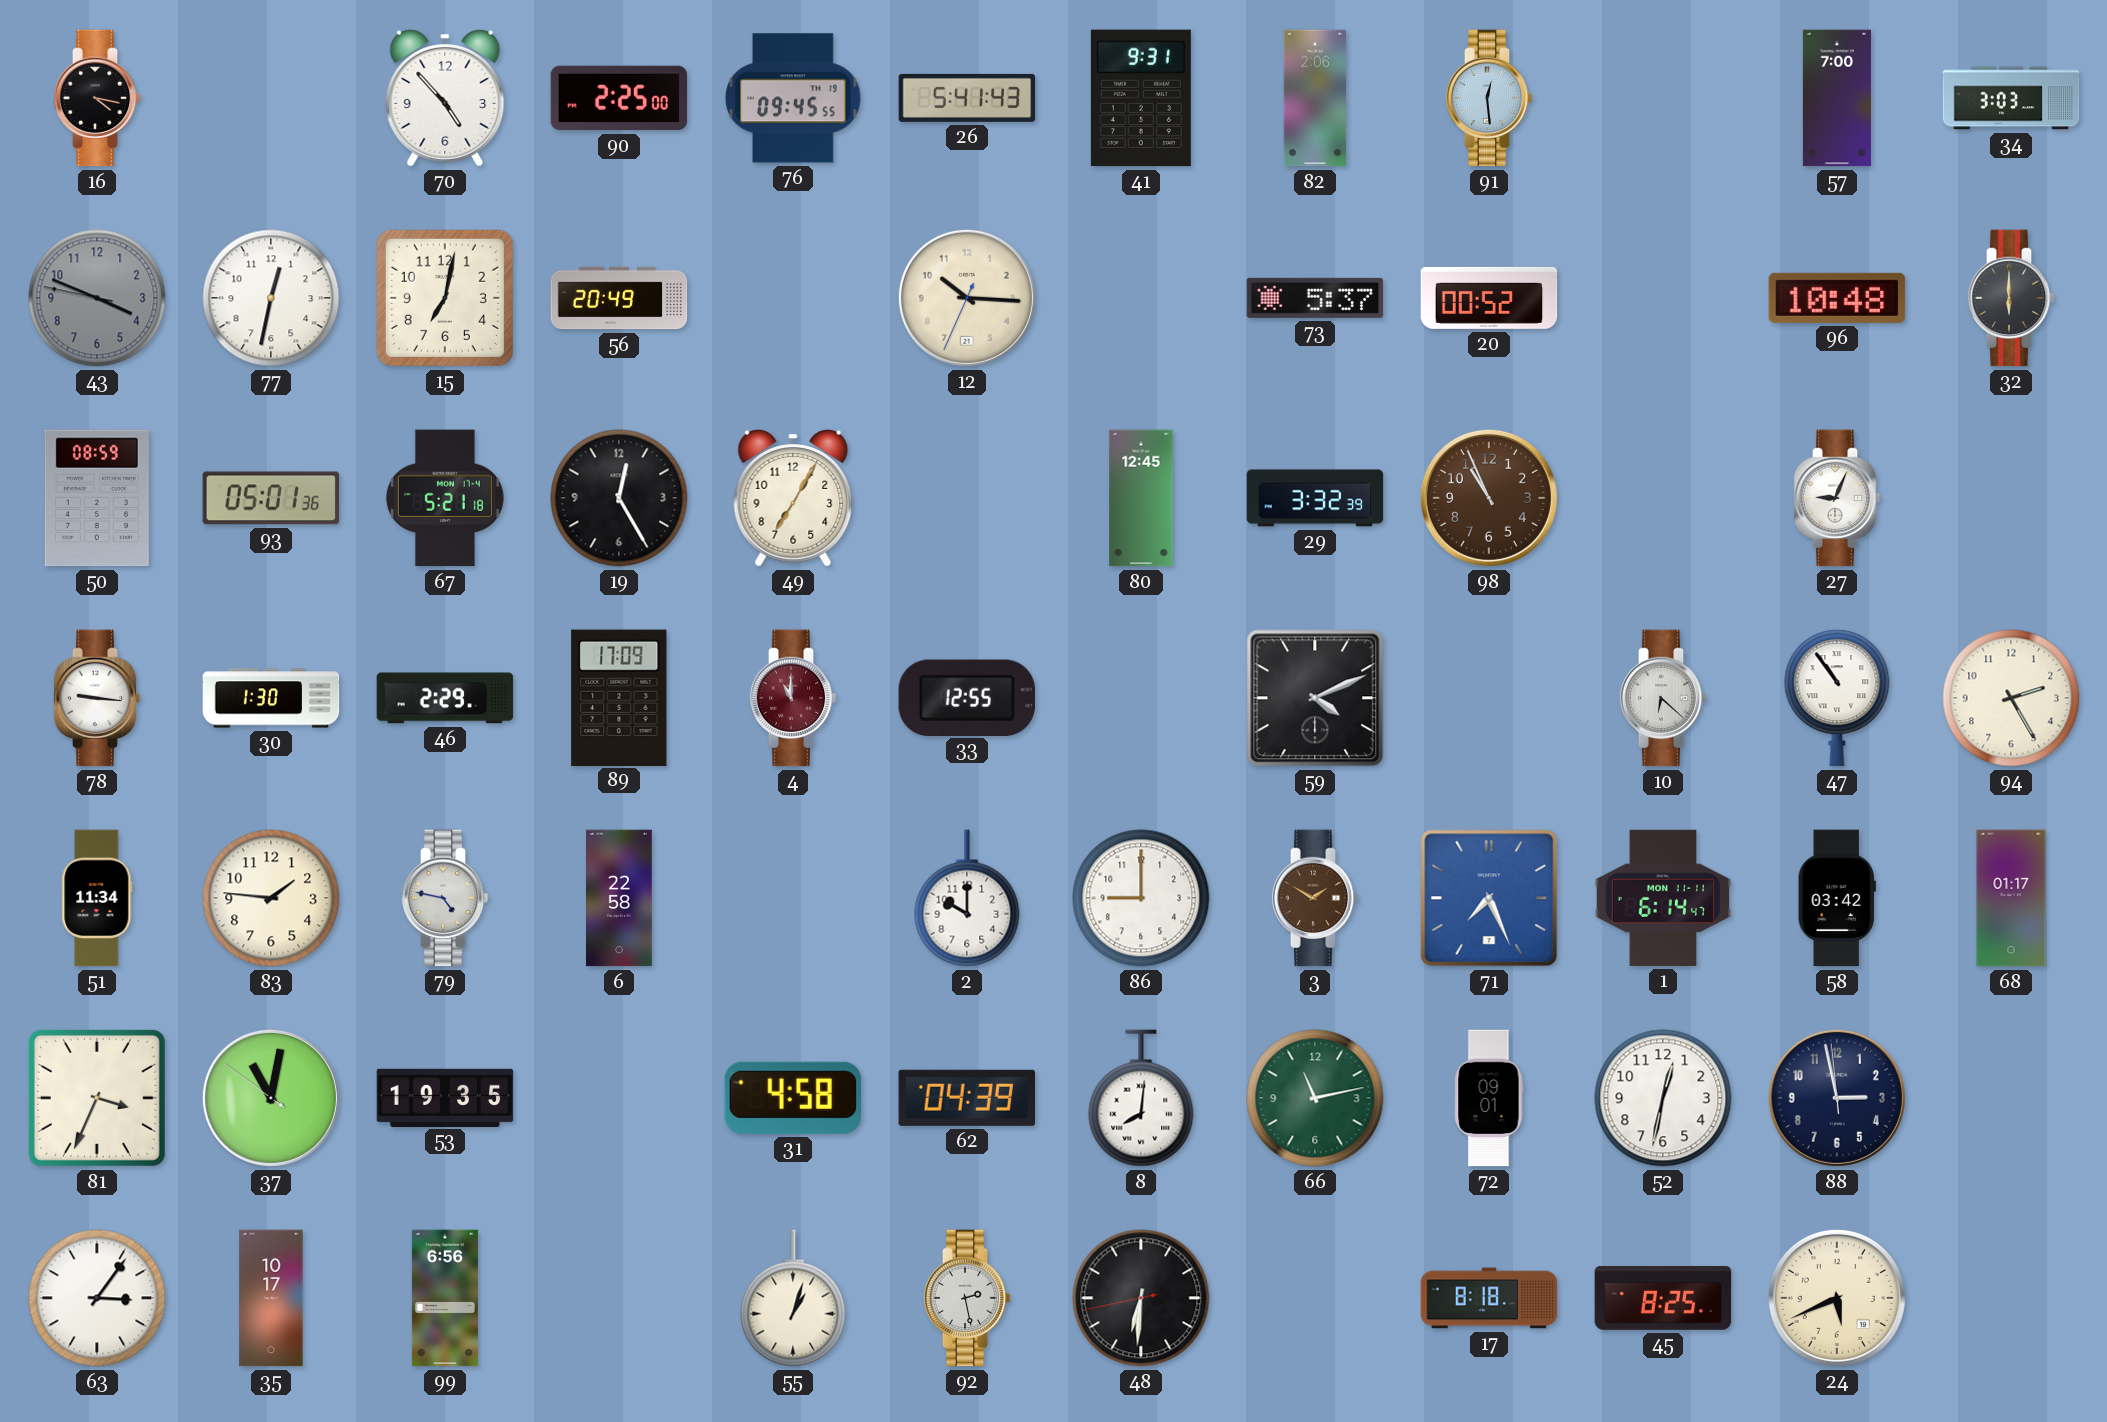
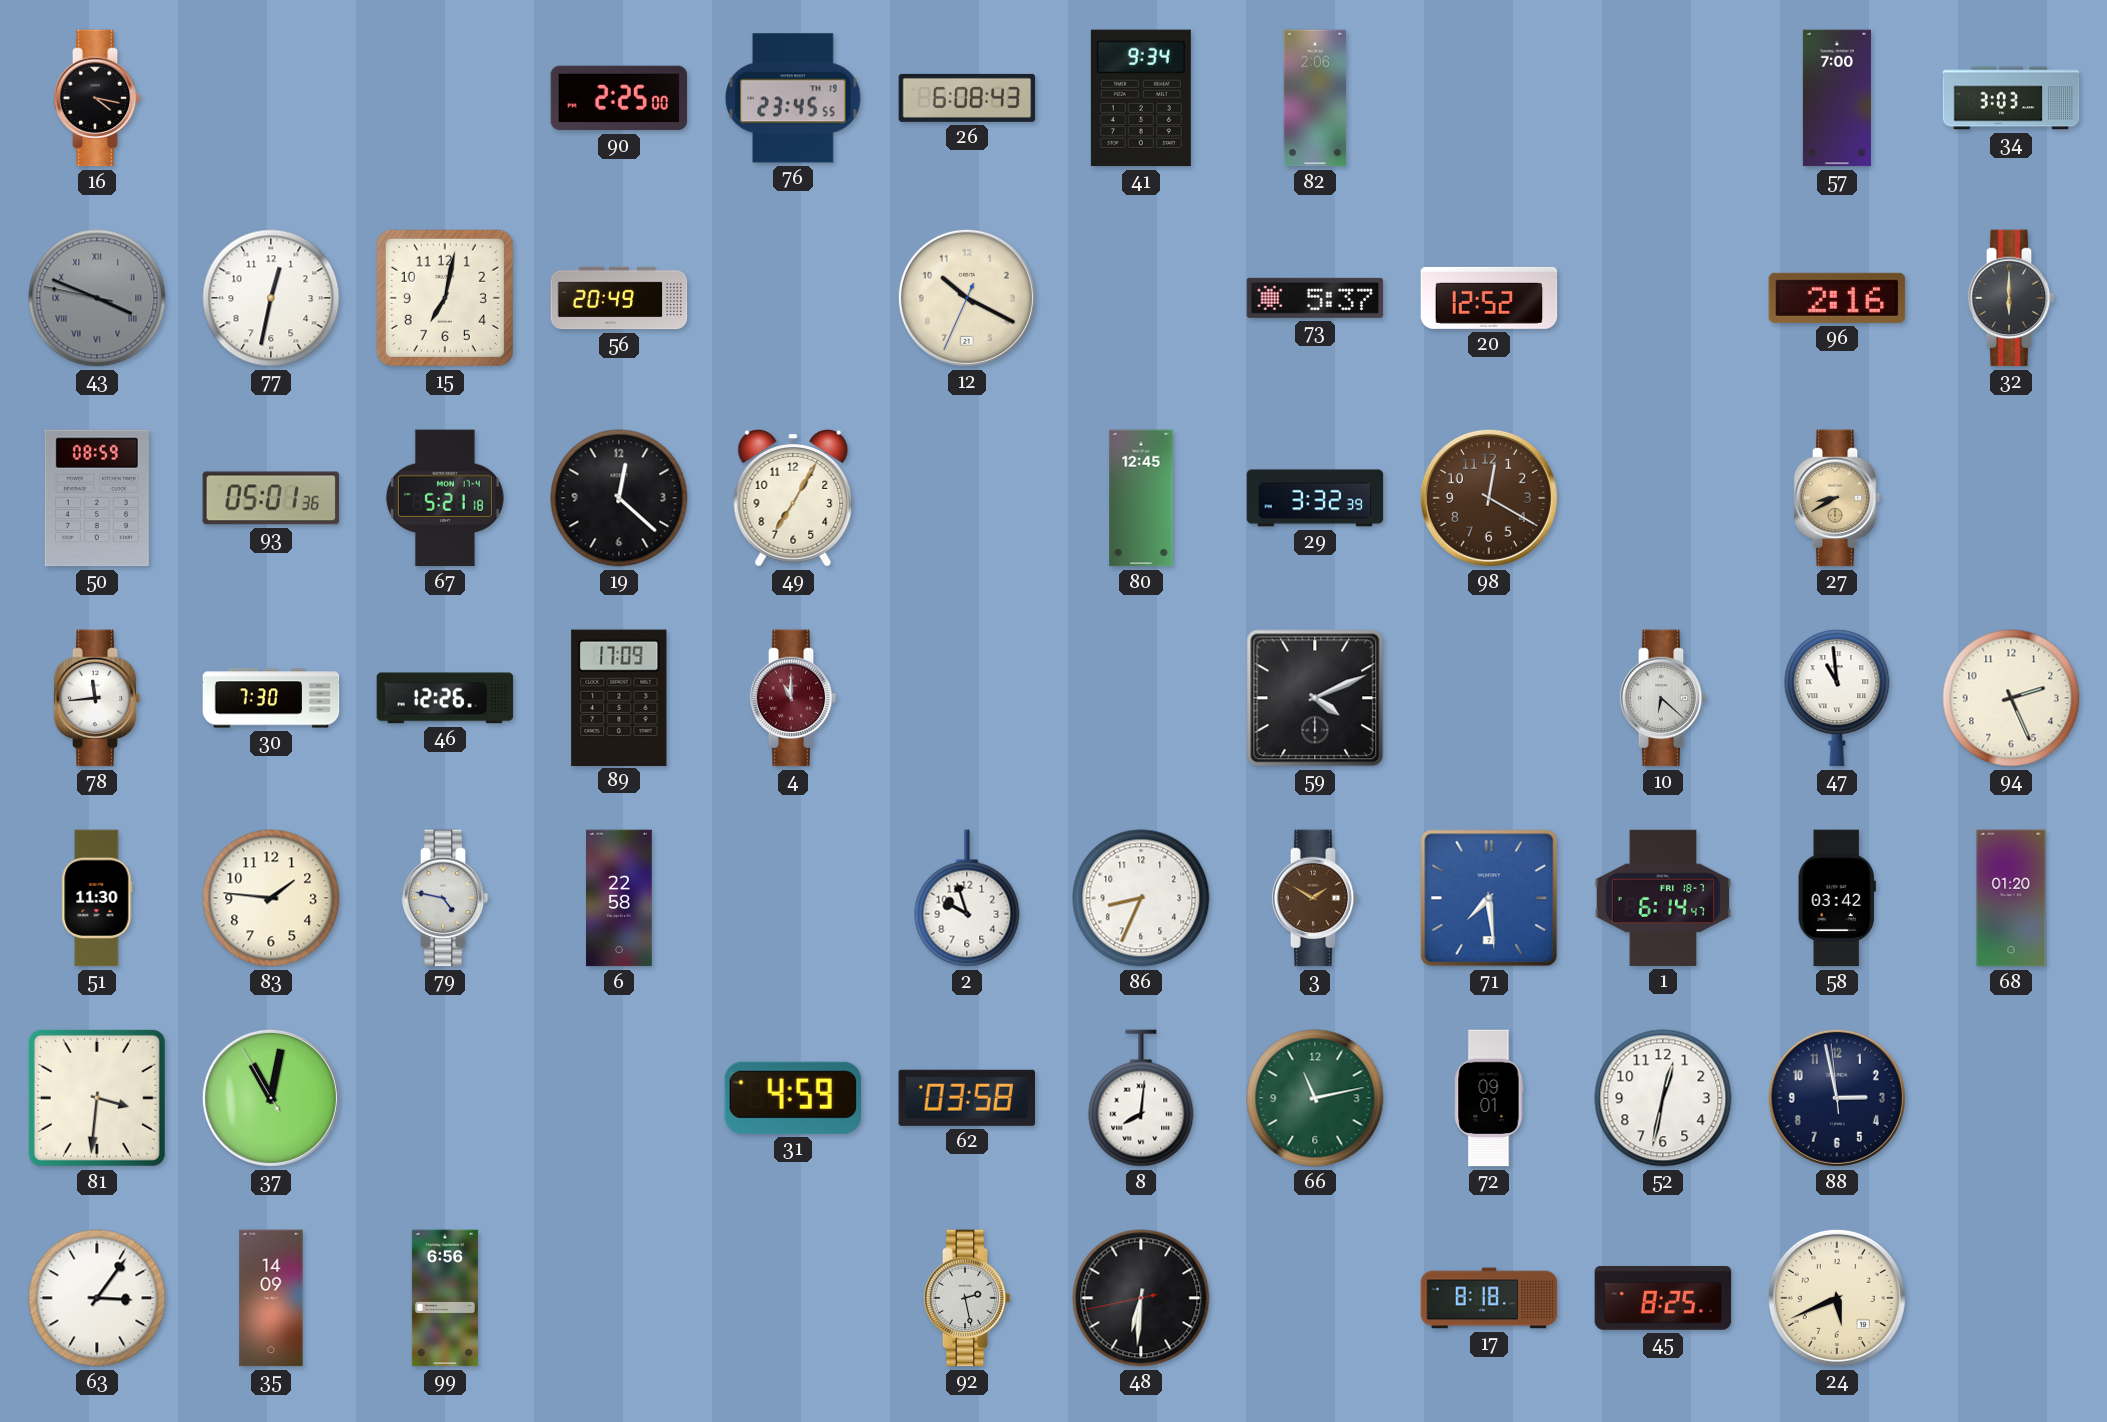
70: 4:53 -> none
76: 09:45 -> 23:45
26: 5:41 -> 6:08
41: 9:31 -> 9:34
91: 12:29 -> none
43 numerals: Arabic -> Roman
12: 10:15 -> 10:19
20: 00:52 -> 12:52
96: 10:48 -> 2:16
19: 12:25 -> 12:22
98: 10:56 -> 12:20
27: 9:04 -> 8:40
27 dial: white -> champagne
78: 9:16 -> 11:44
30: 1:30 -> 7:30
46: 2:29 -> 12:26
33: 12:55 -> none
47: 10:54 -> 10:59
94: 2:25 -> 2:26
51: 11:34 -> 11:30
2: 10:00 -> 9:57
86: 9:00 -> 8:34
71: 7:26 -> 7:29
1 date: MON 11-11 -> FRI 18-7
68: 01:17 -> 01:20
81: 3:34 -> 3:31
37: 11:01:51 -> 11:01:55
53: 19:35 -> none
31: 4:58 -> 4:59
62: 04:39 -> 03:58
35: 10:17 -> 14:09
55: 1:03 -> none
